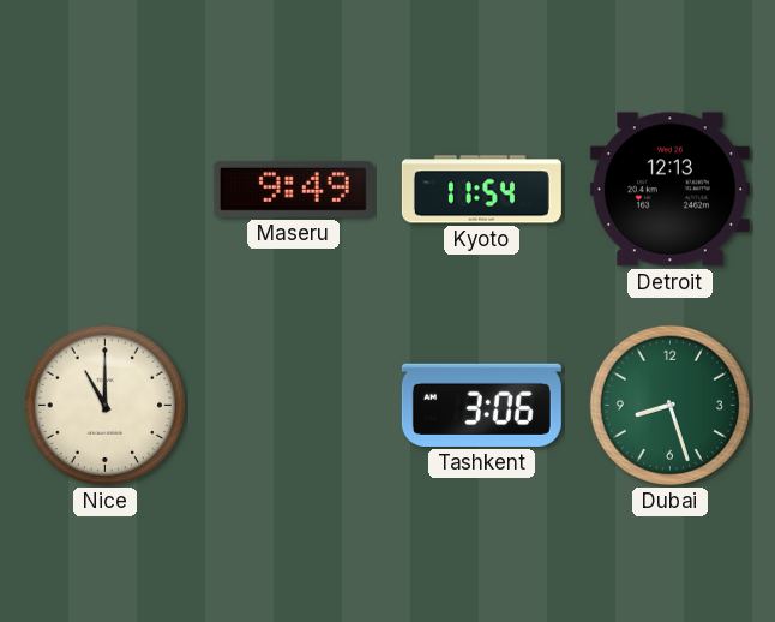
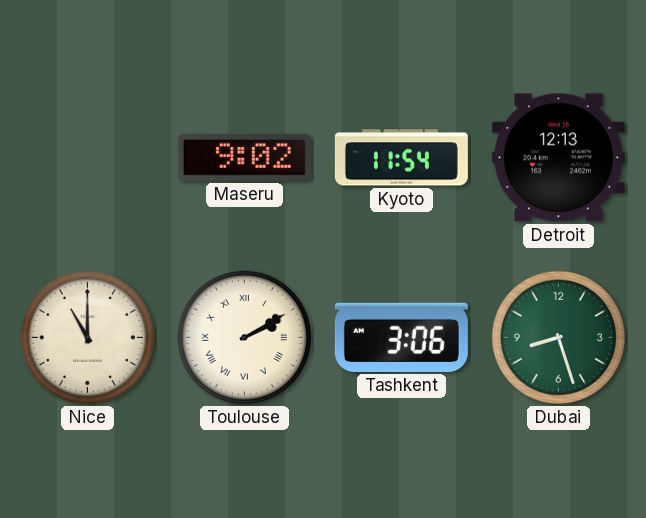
Maseru: 9:49 -> 9:02
Toulouse: none -> 2:10
